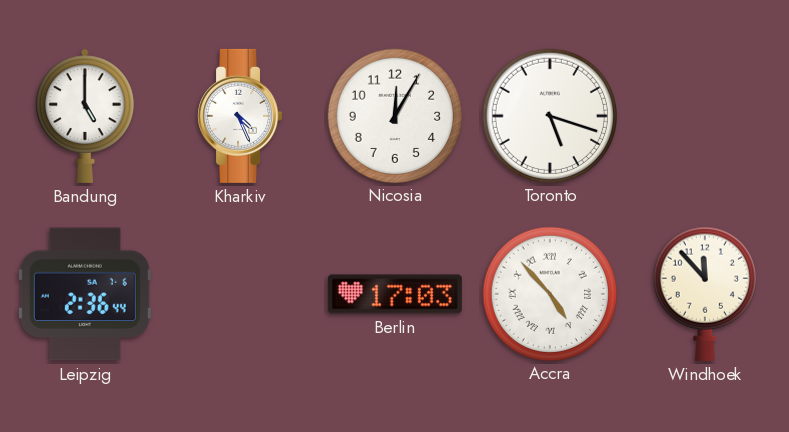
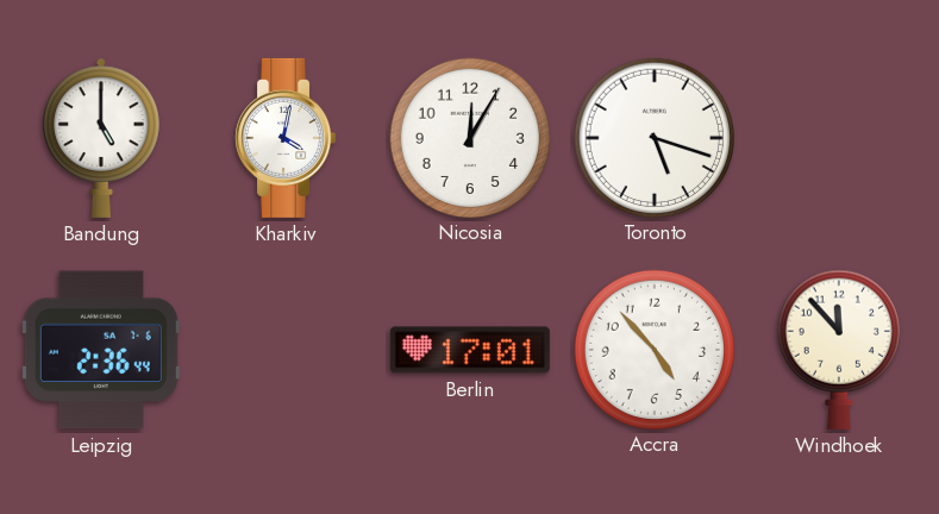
Kharkiv: 4:26 -> 4:02
Berlin: 17:03 -> 17:01
Accra numerals: Roman -> Arabic
